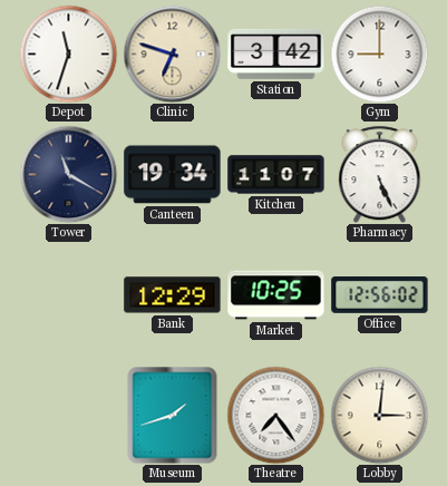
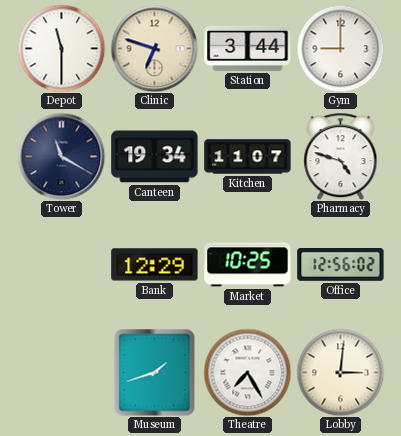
Depot: 11:33 -> 11:30
Station: 3:42 -> 3:44
Pharmacy: 5:26 -> 4:48
Theatre: 7:24 -> 7:25
